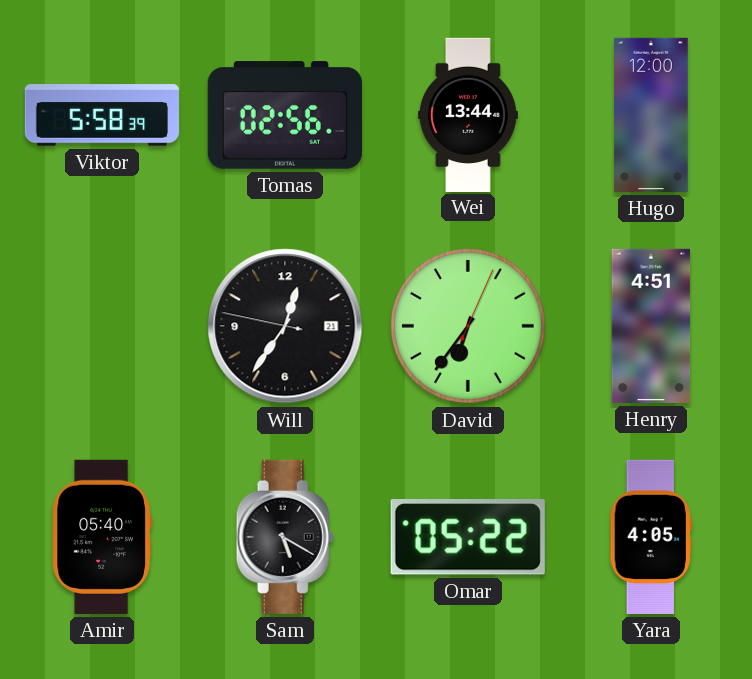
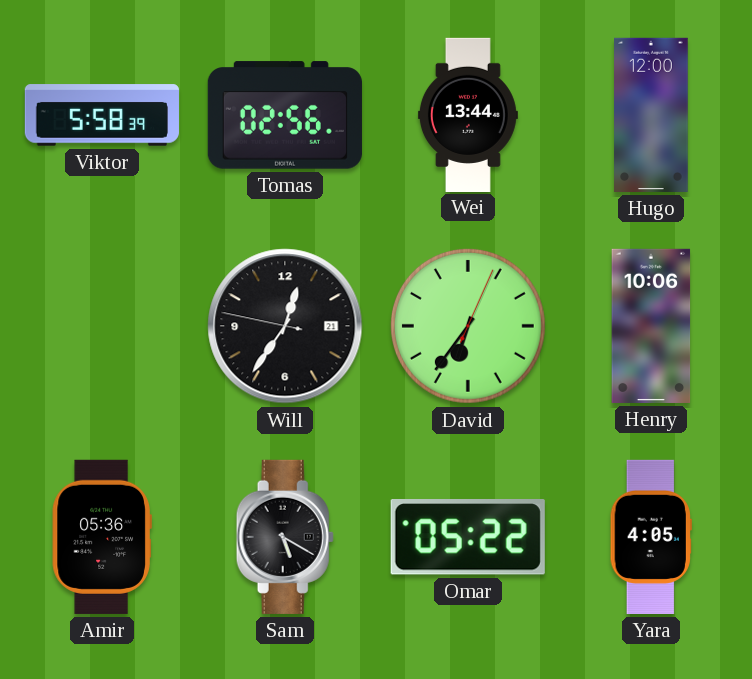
Henry: 4:51 -> 10:06
Amir: 05:40 -> 05:36
